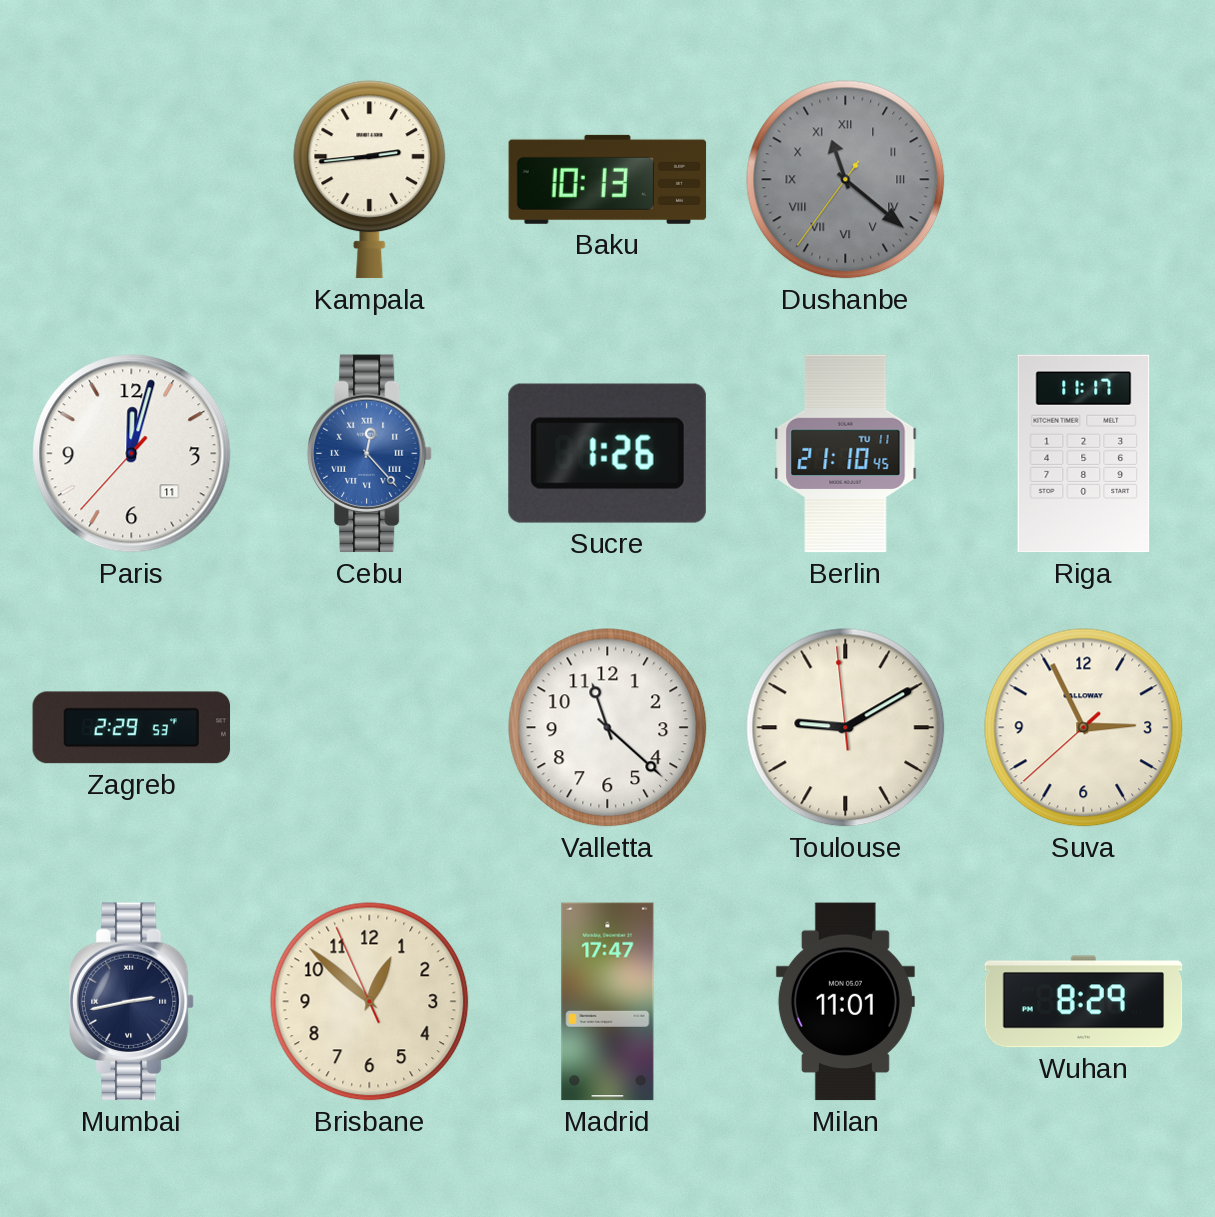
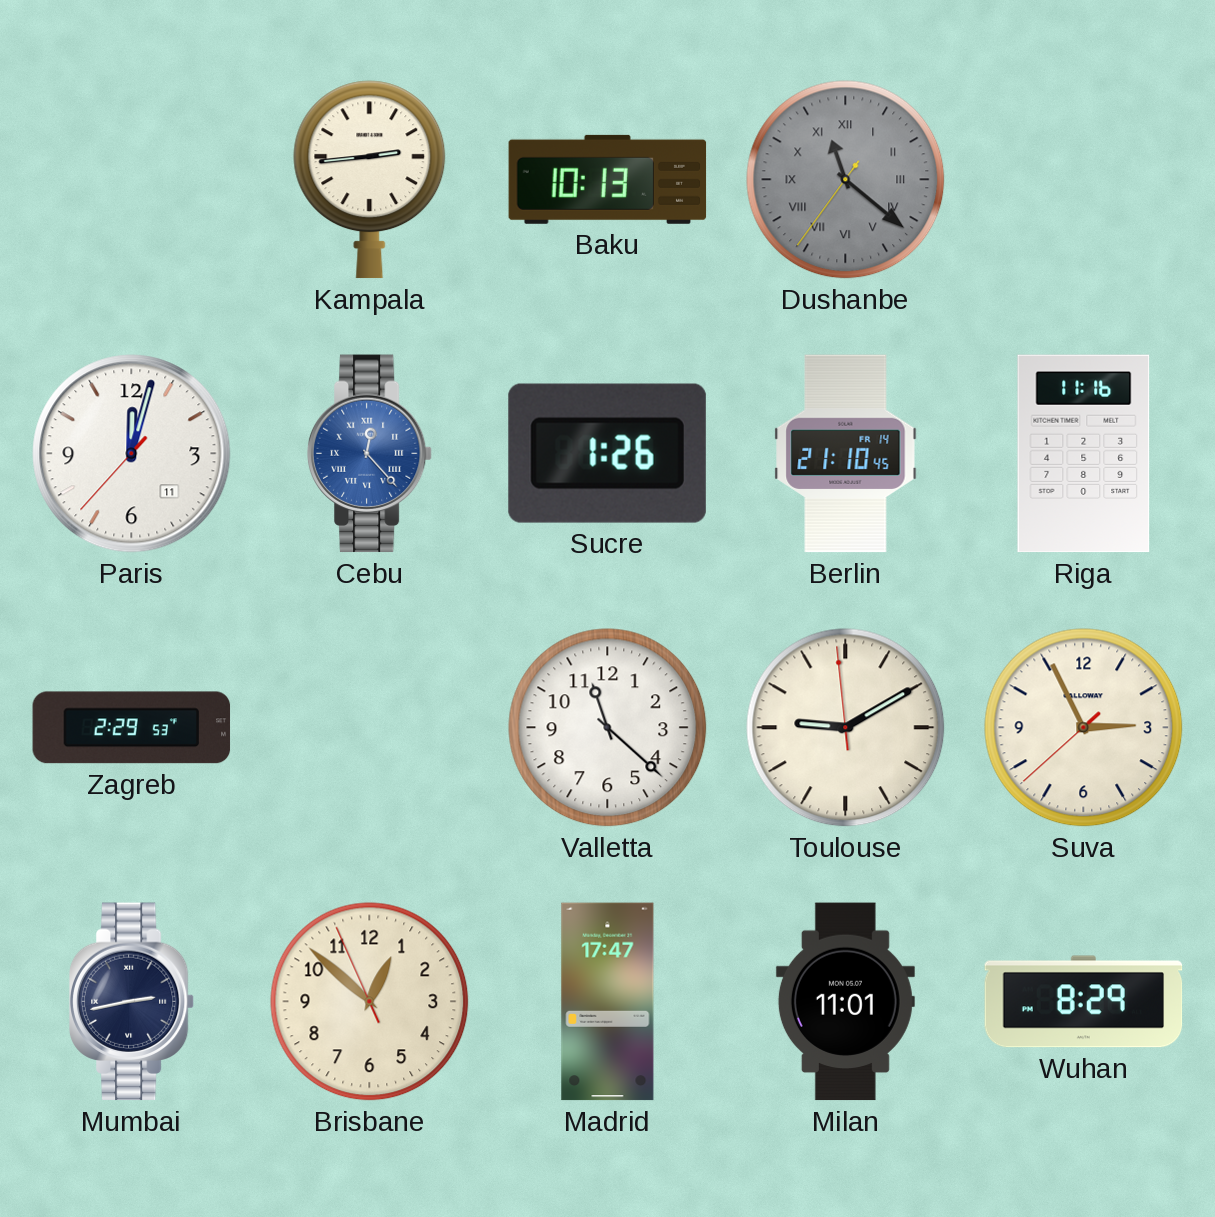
Berlin date: TU 11 -> FR 14
Riga: 11:17 -> 11:16
